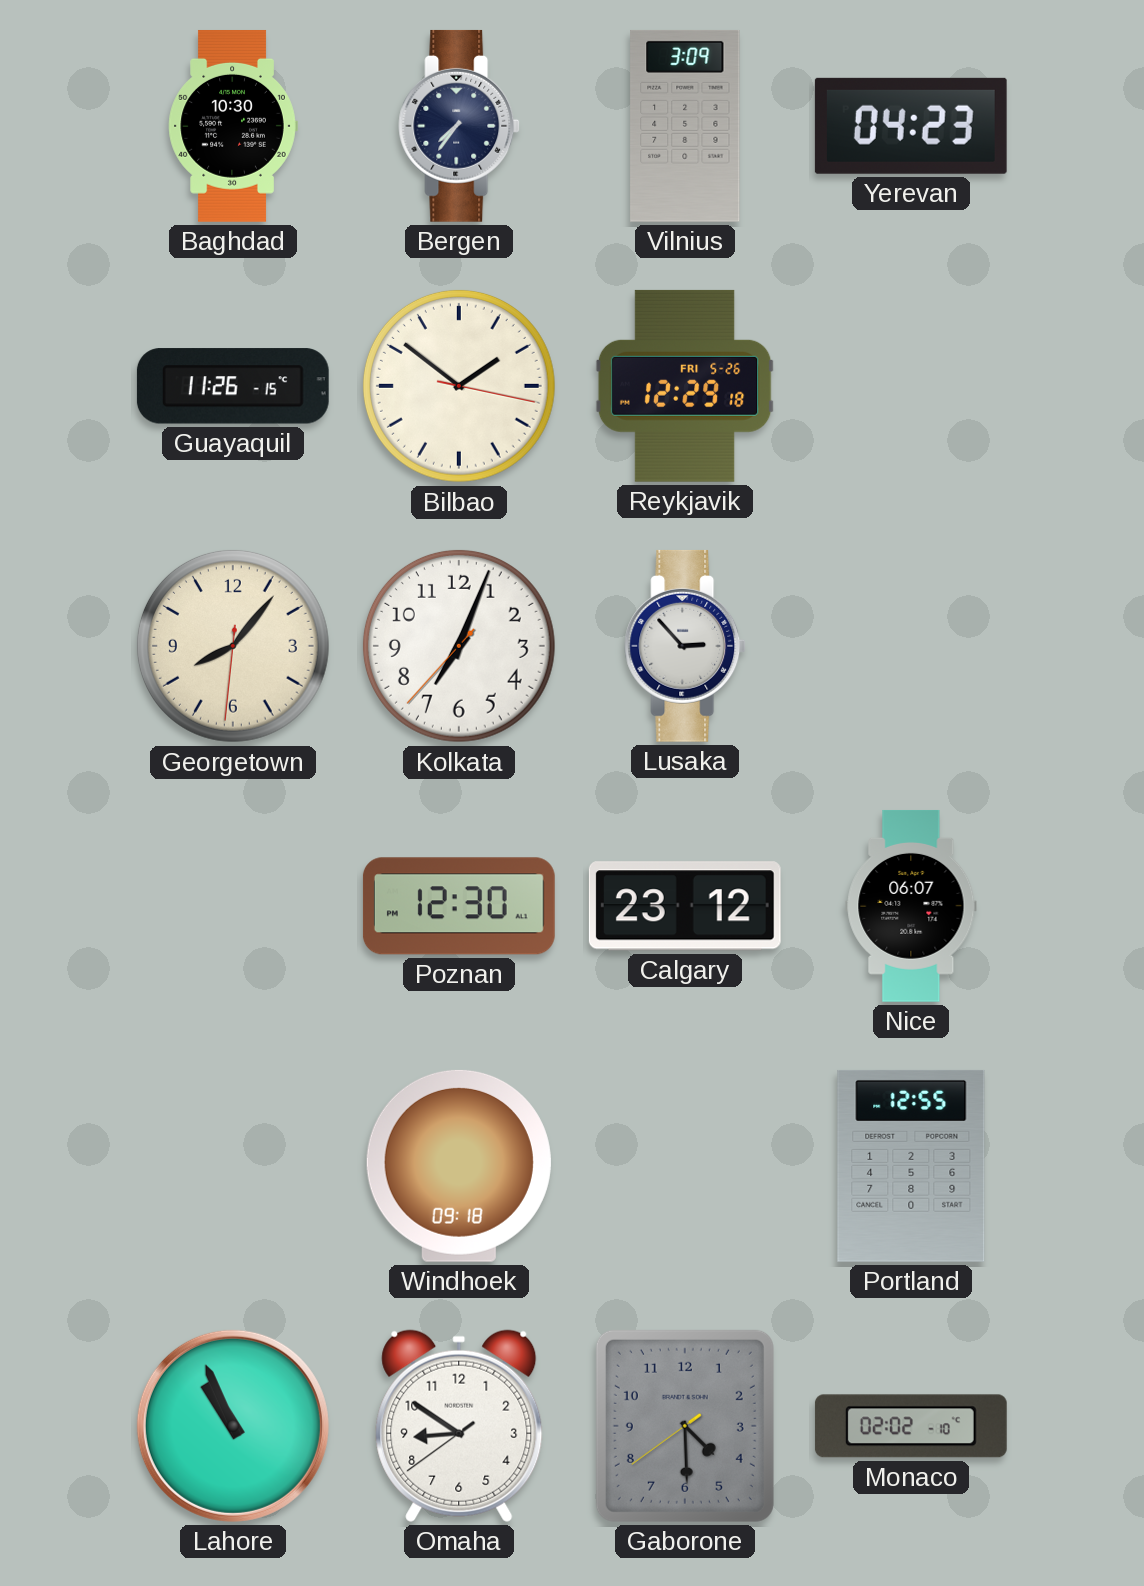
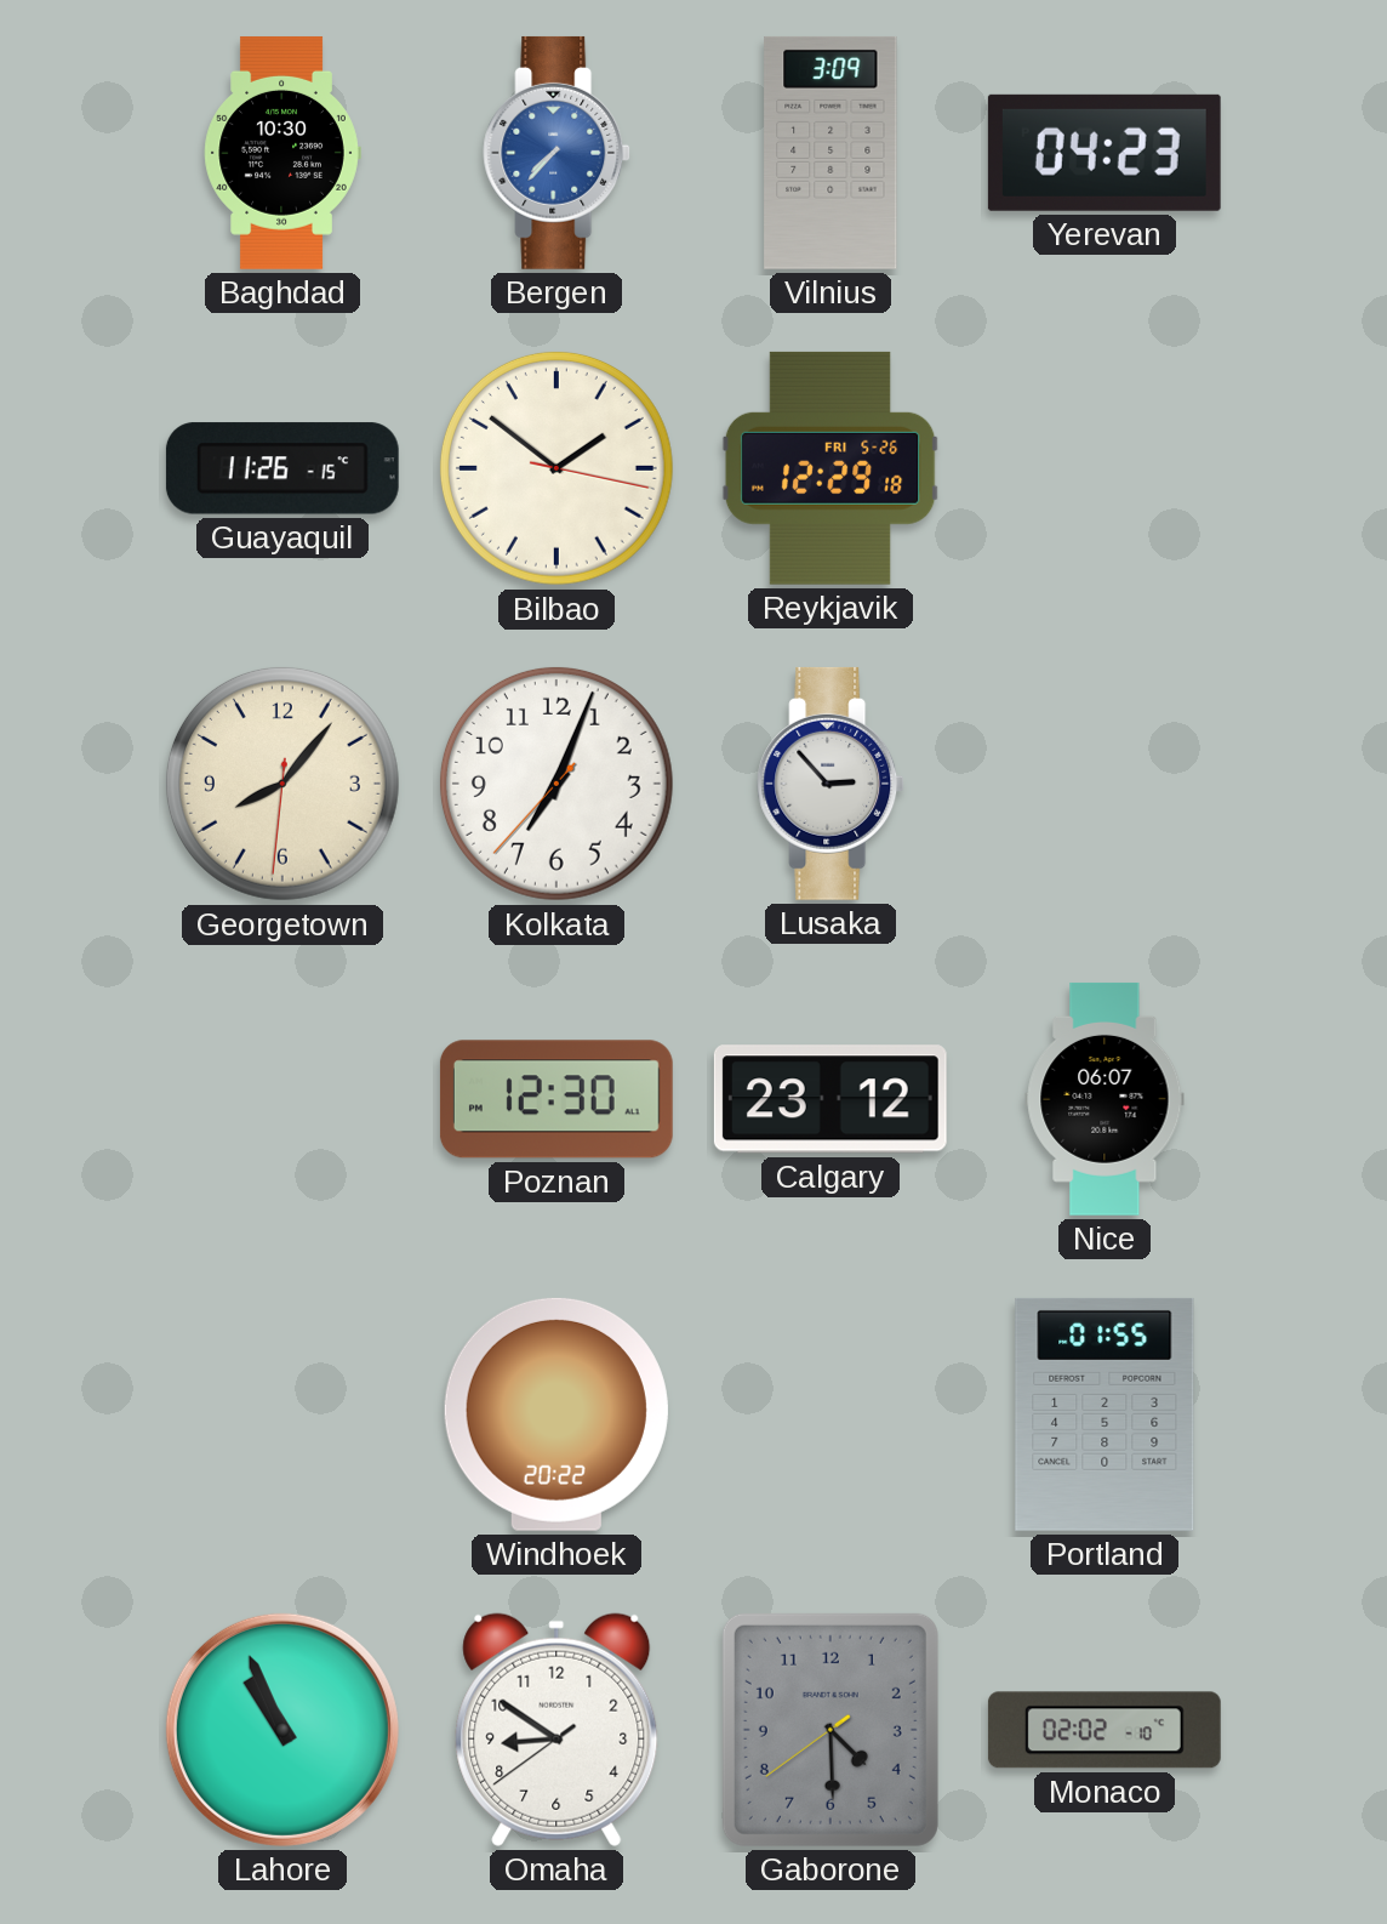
Bergen: 7:36 -> 7:37
Bergen dial: navy -> blue
Windhoek: 09:18 -> 20:22
Portland: 12:55 -> 01:55
